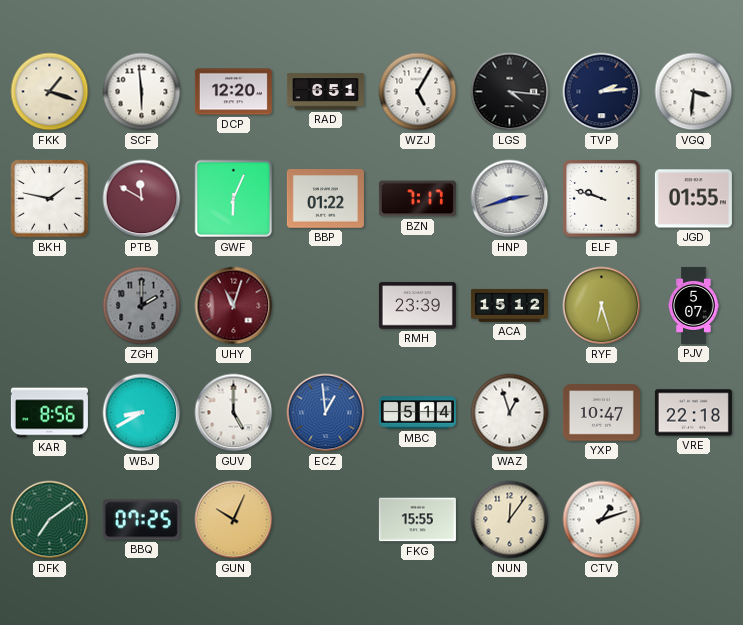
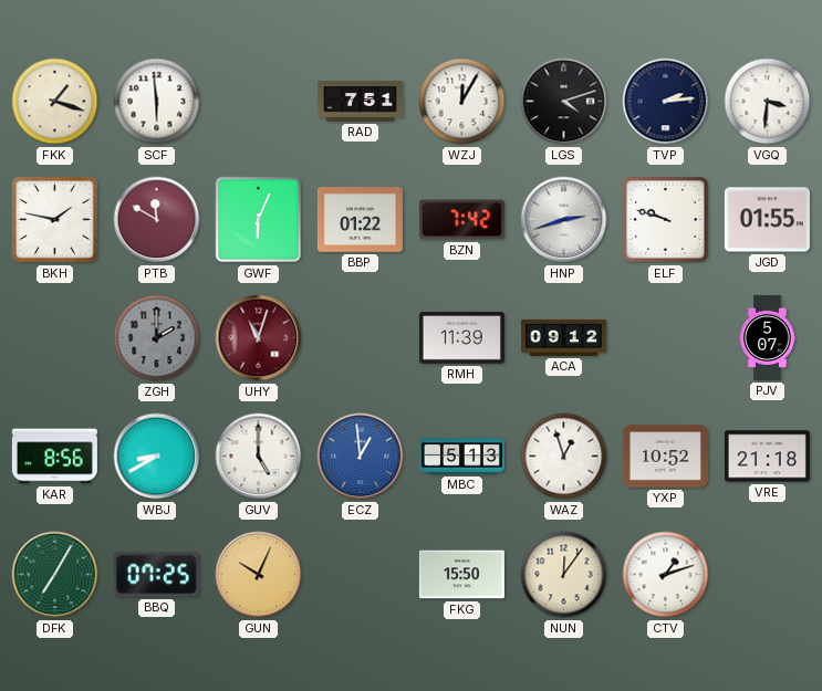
DCP: 12:20 -> none
RAD: 6:51 -> 7:51
WZJ: 5:05 -> 12:05
LGS: 4:16 -> 4:12
BZN: 7:17 -> 7:42
RMH: 23:39 -> 11:39
ACA: 15:12 -> 09:12
RYF: 6:27 -> none
MBC: 5:14 -> 5:13
YXP: 10:47 -> 10:52
VRE: 22:18 -> 21:18
DFK: 7:09 -> 7:05
FKG: 15:55 -> 15:50
